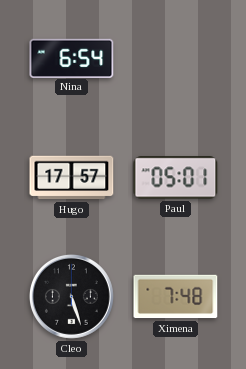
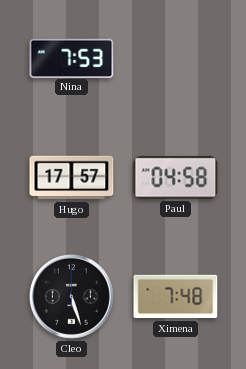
Nina: 6:54 -> 7:53
Paul: 05:01 -> 04:58
